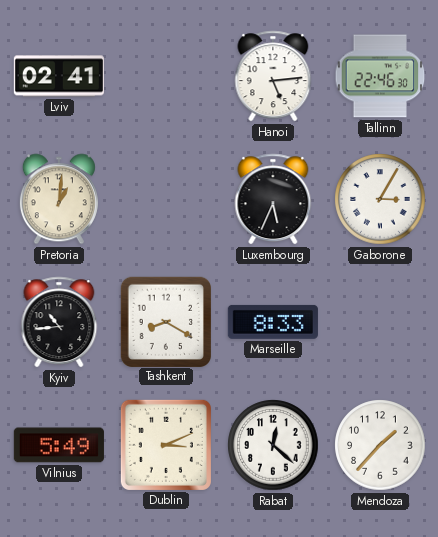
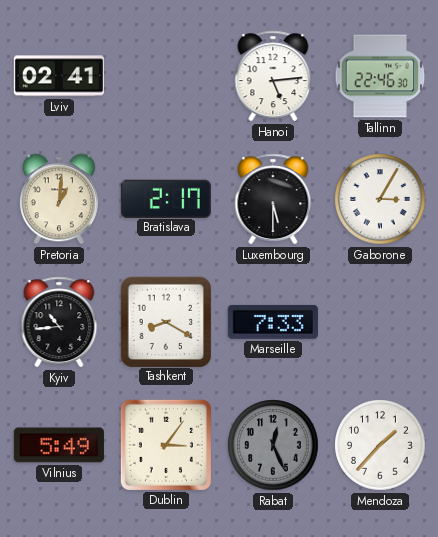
Bratislava: none -> 2:17
Luxembourg: 5:34 -> 5:30
Marseille: 8:33 -> 7:33
Dublin: 3:11 -> 3:06
Rabat: 12:22 -> 12:26
Rabat dial: white -> grey
